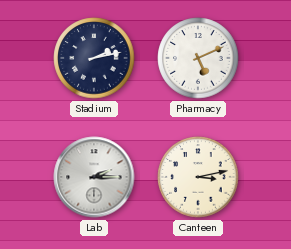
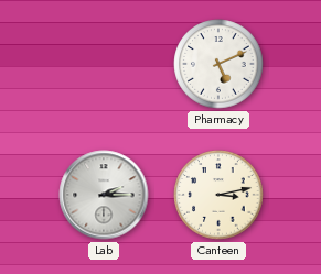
Stadium: 2:13 -> none
